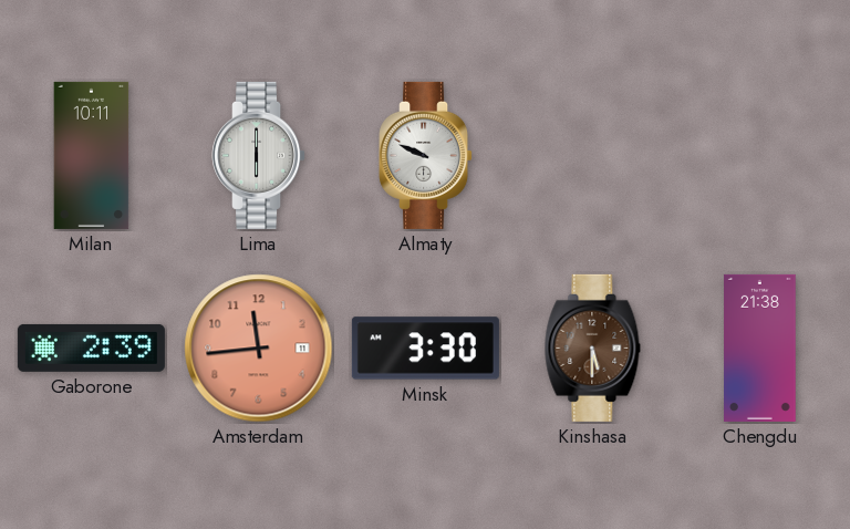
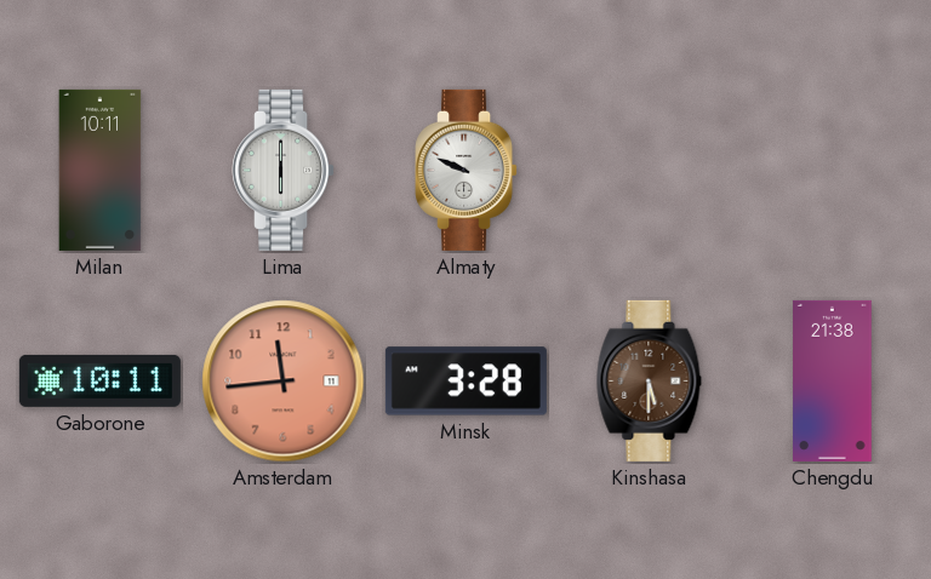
Gaborone: 2:39 -> 10:11
Minsk: 3:30 -> 3:28
